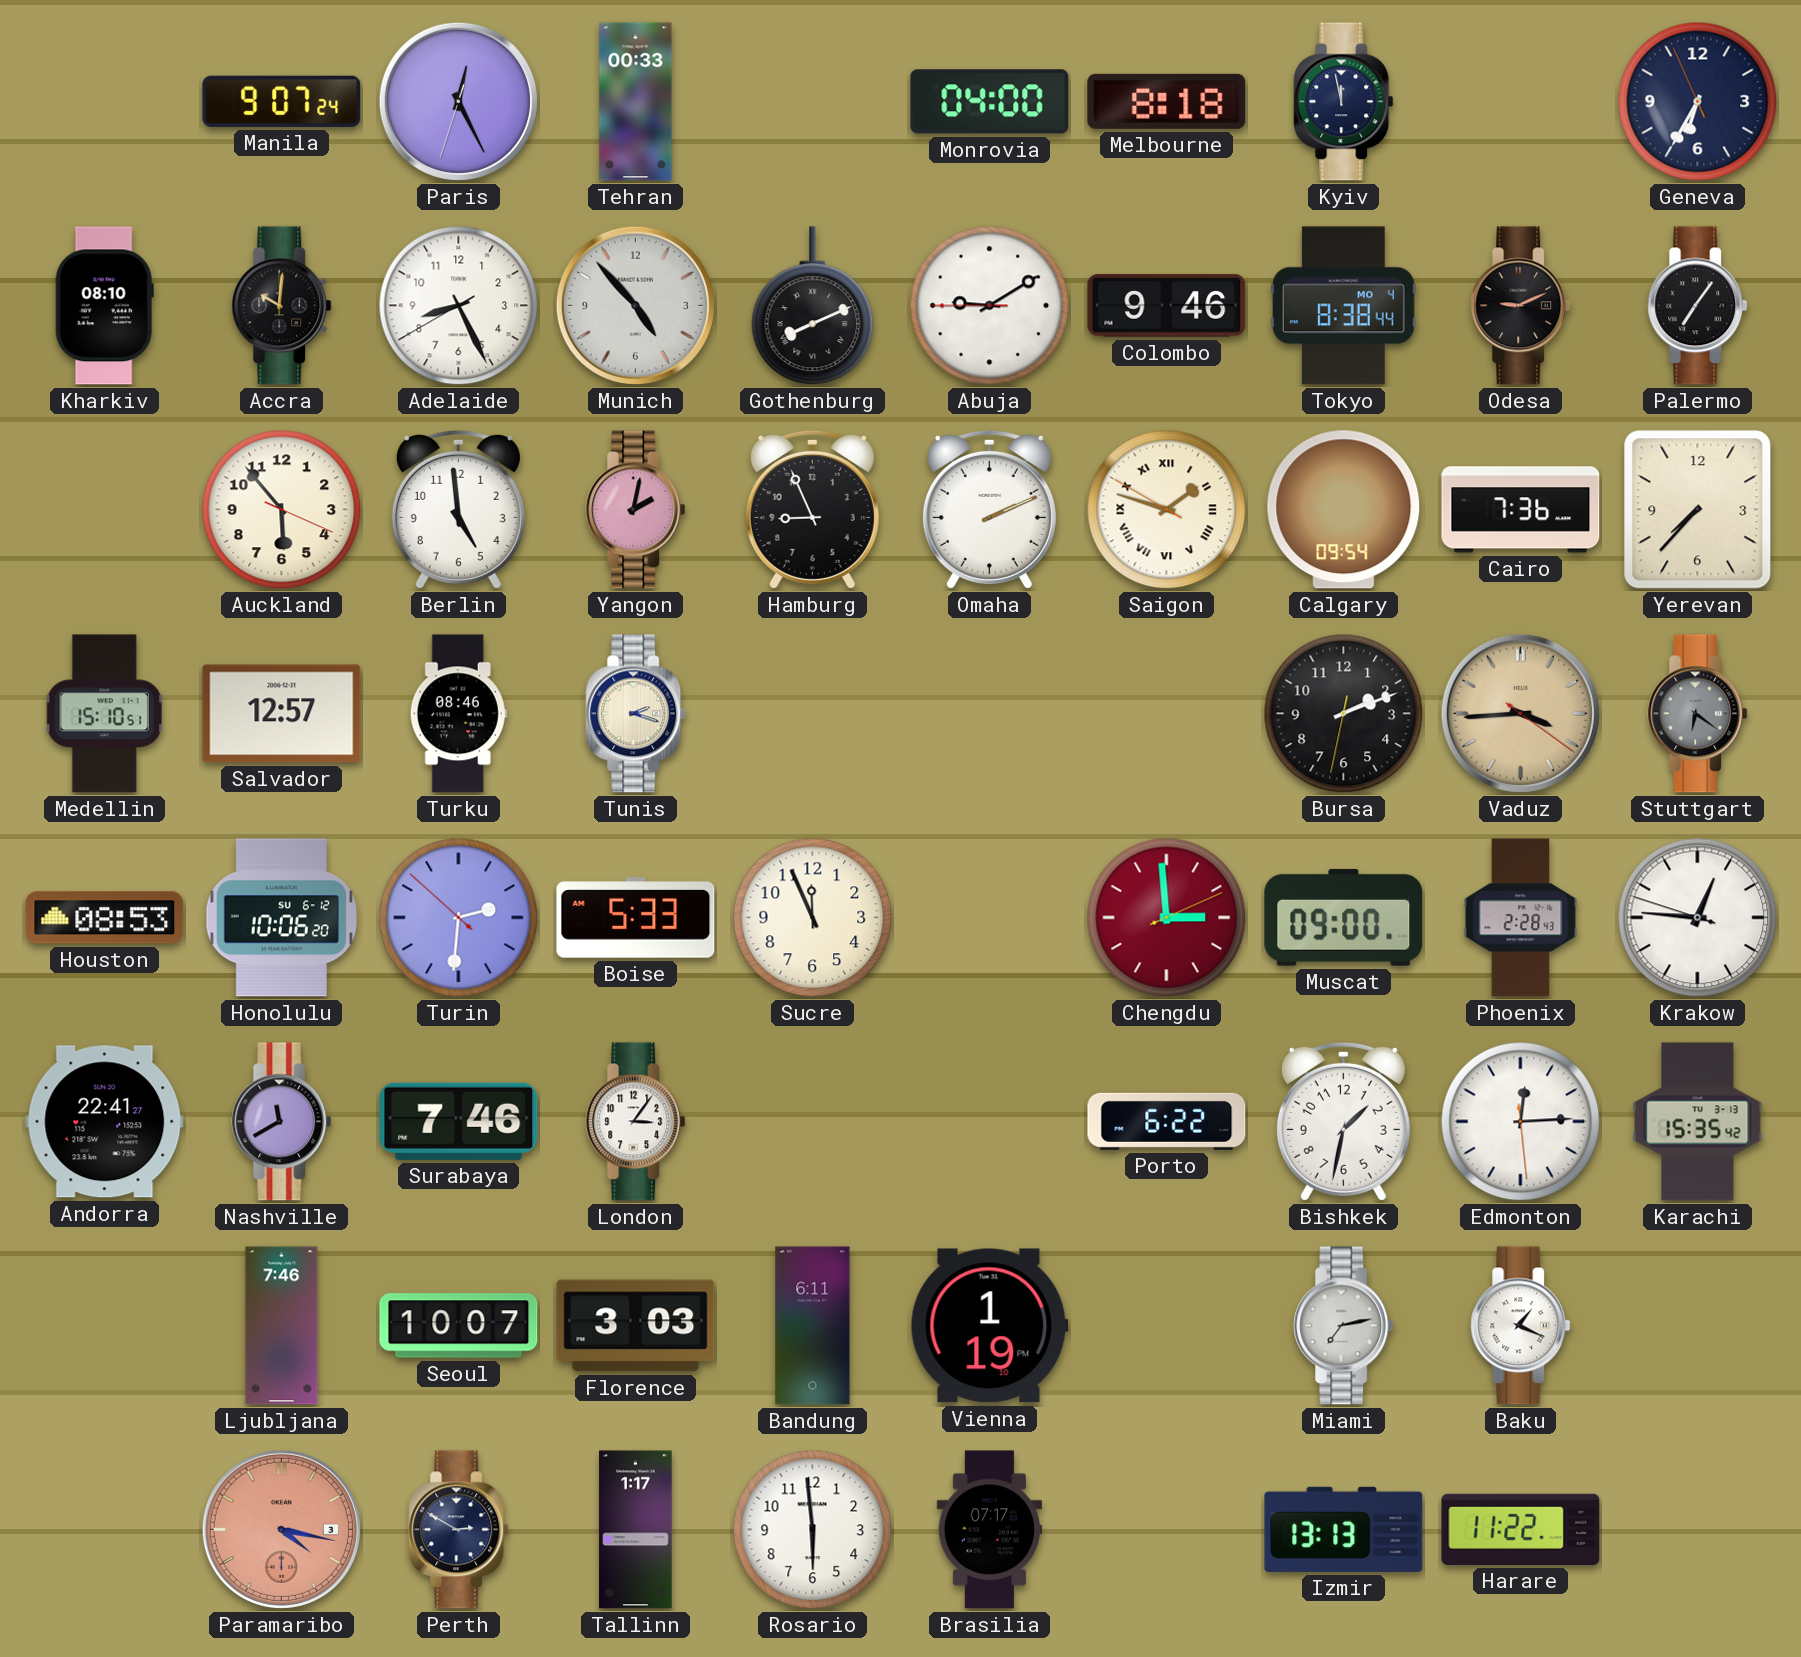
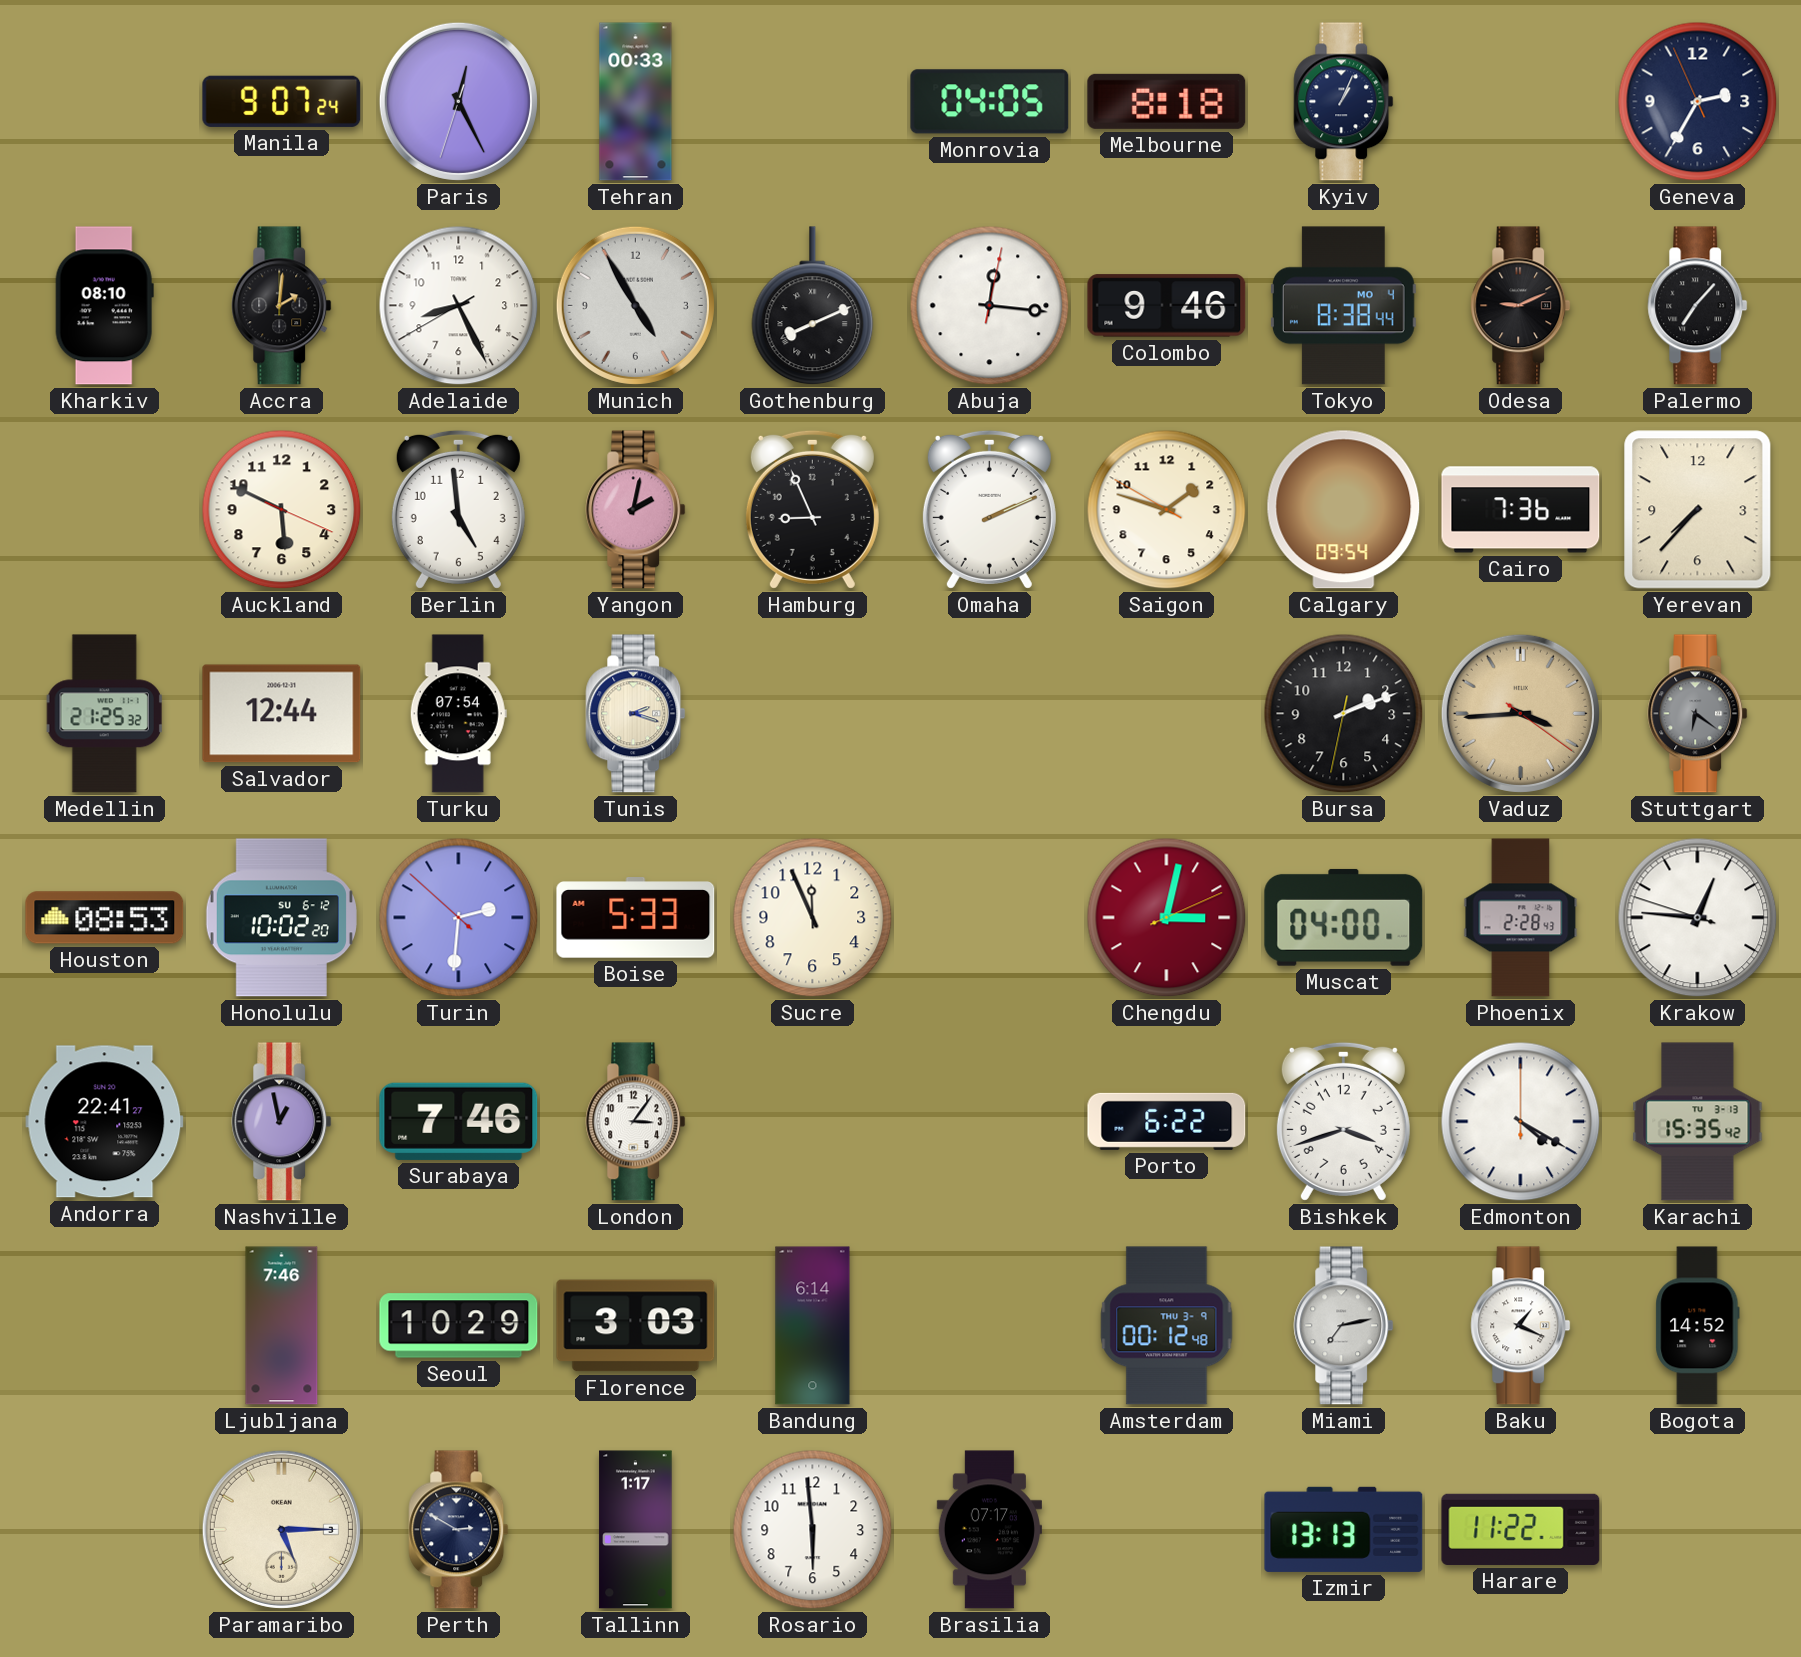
Monrovia: 04:00 -> 04:05
Kyiv: 11:58 -> 1:04
Geneva: 6:34 -> 2:34
Accra: 10:01 -> 2:01
Munich: 4:53 -> 4:55
Abuja: 9:09 -> 12:16
Palermo: 7:06 -> 7:07
Auckland: 5:53 -> 5:49
Saigon numerals: Roman -> Arabic
Medellin: 15:10 -> 21:25
Salvador: 12:57 -> 12:44
Turku: 08:46 -> 07:54
Honolulu: 10:06 -> 10:02
Chengdu: 2:59 -> 3:02
Muscat: 09:00 -> 04:00
Nashville: 11:40 -> 12:58
Bishkek: 1:32 -> 3:42
Edmonton: 12:14 -> 4:20
Seoul: 10:07 -> 10:29
Bandung: 6:11 -> 6:14
Vienna: 1:19 -> none
Amsterdam: none -> 00:12
Bogota: none -> 14:52
Paramaribo: 4:17 -> 5:15
Paramaribo dial: salmon -> cream
